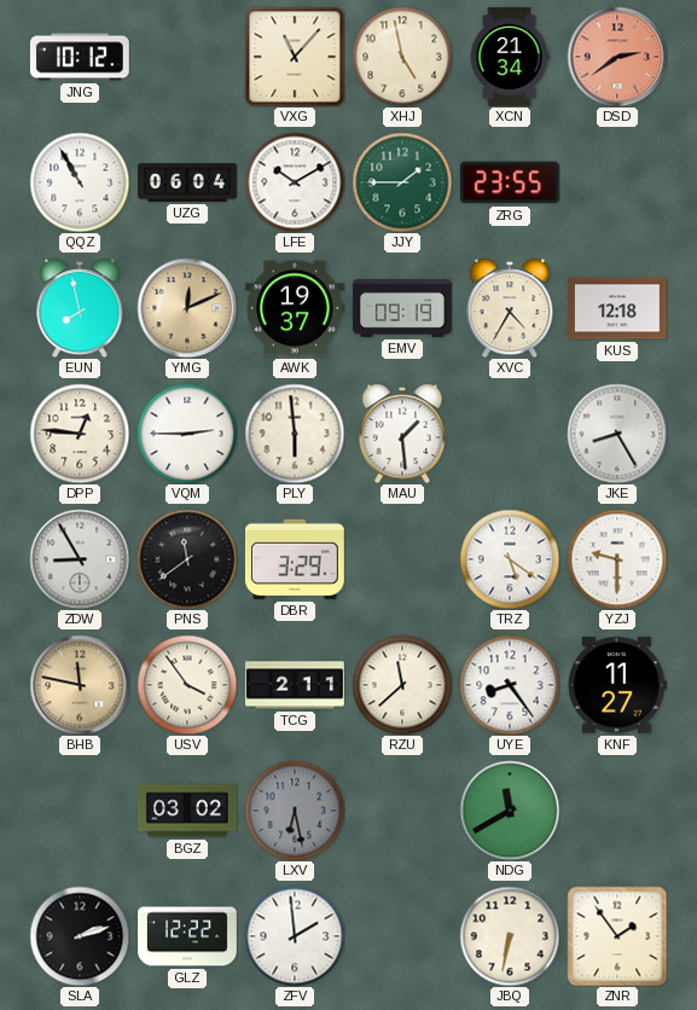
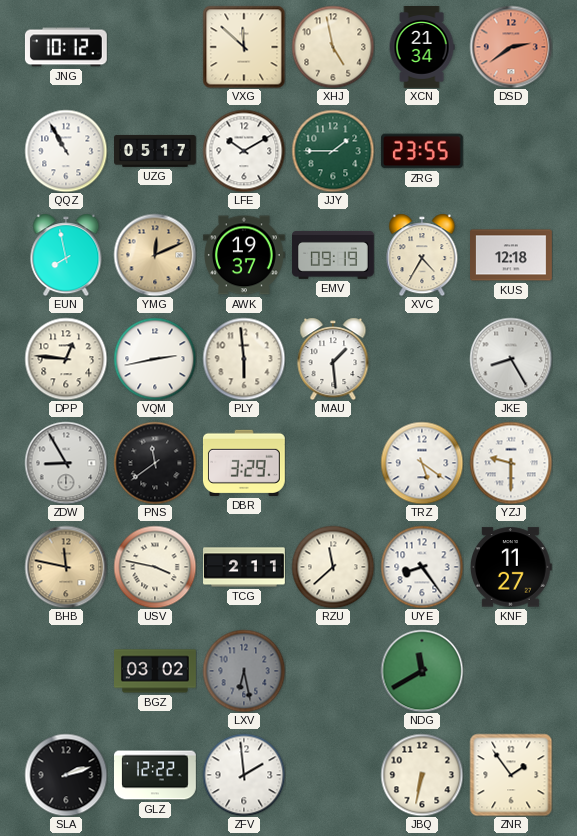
VXG: 11:07 -> 11:52
UZG: 06:04 -> 05:17
VQM: 2:45 -> 2:43
USV: 3:54 -> 3:47
